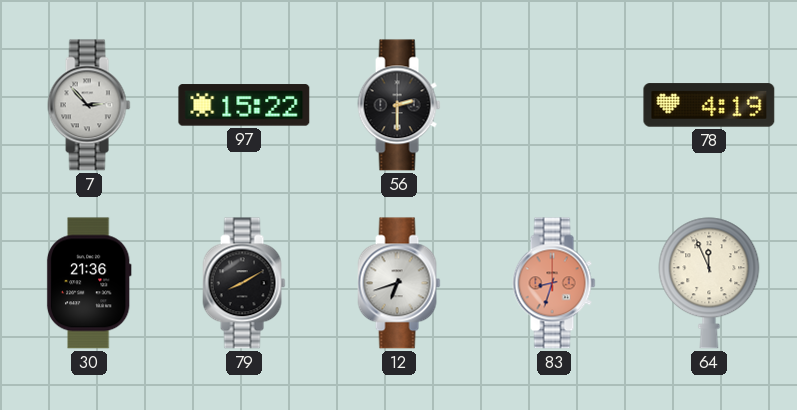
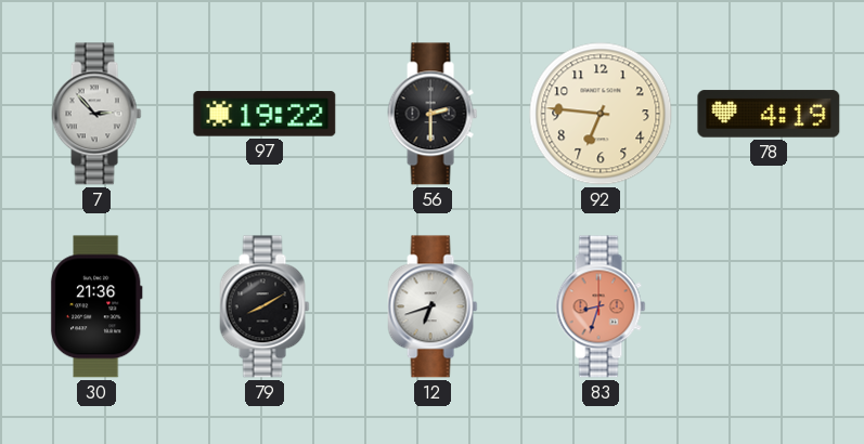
97: 15:22 -> 19:22
92: none -> 6:46
64: 11:56 -> none
